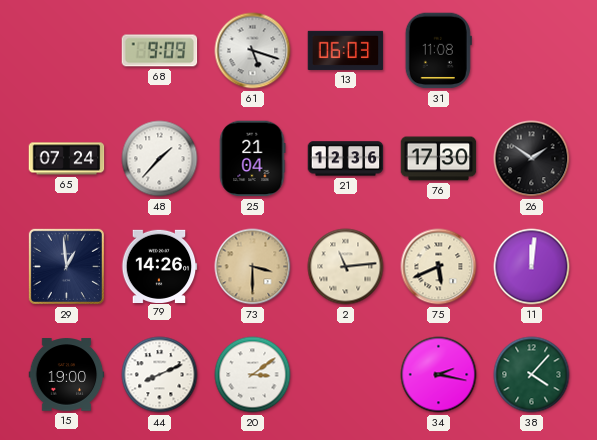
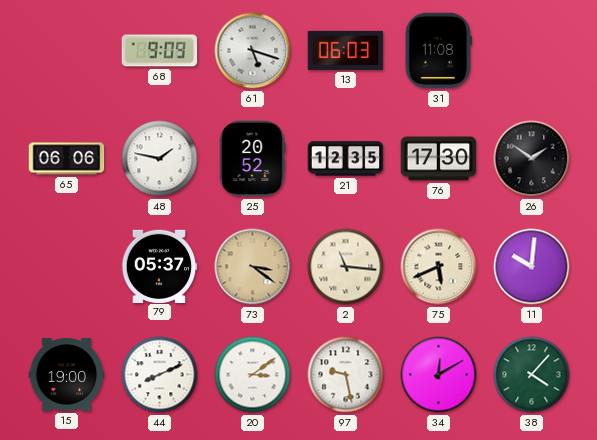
65: 07:24 -> 06:06
48: 1:37 -> 1:47
25: 21:04 -> 20:52
21: 12:36 -> 12:35
29: 12:59 -> none
79: 14:26 -> 05:37
73: 3:30 -> 3:21
2: 11:14 -> 11:16
11: 12:01 -> 10:01
97: none -> 9:28
34: 2:17 -> 12:10
